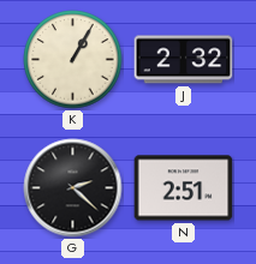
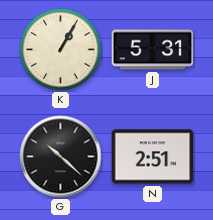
J: 2:32 -> 5:31
G: 2:22 -> 10:22
